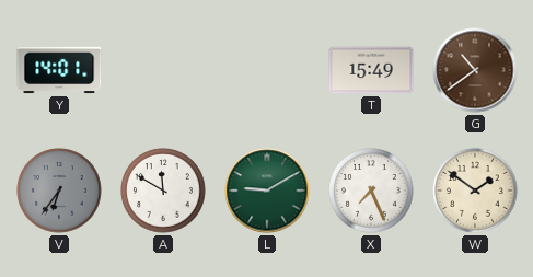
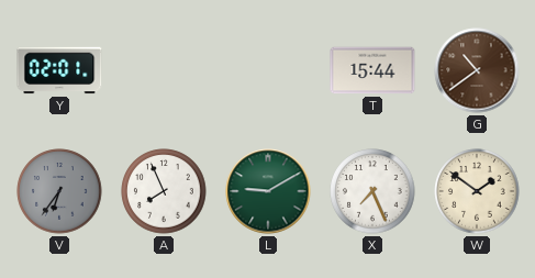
Y: 14:01 -> 02:01
T: 15:49 -> 15:44
A: 11:50 -> 7:56
